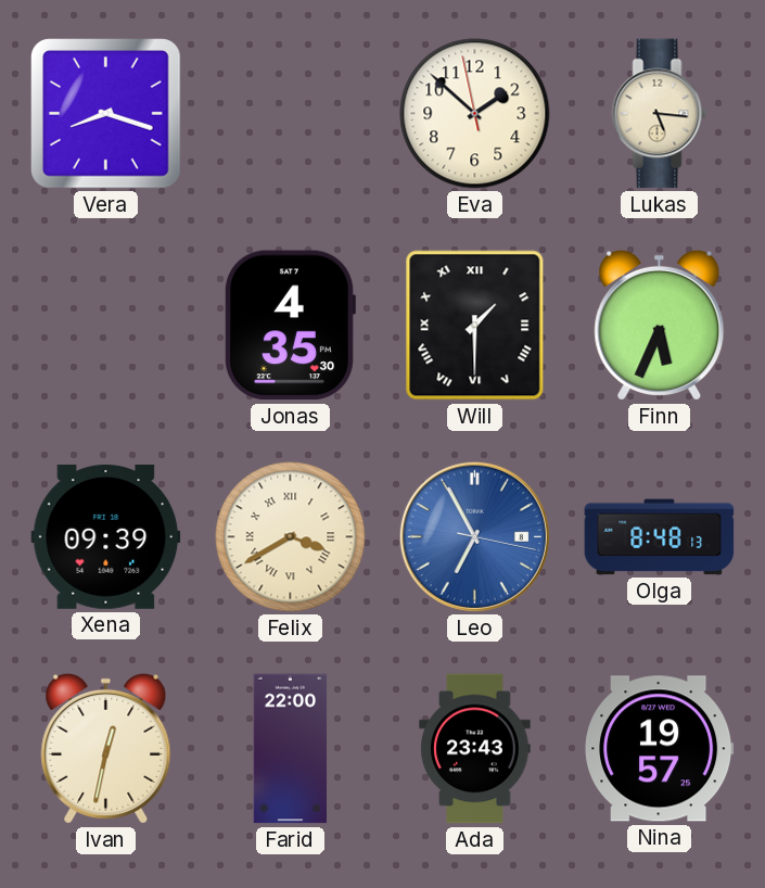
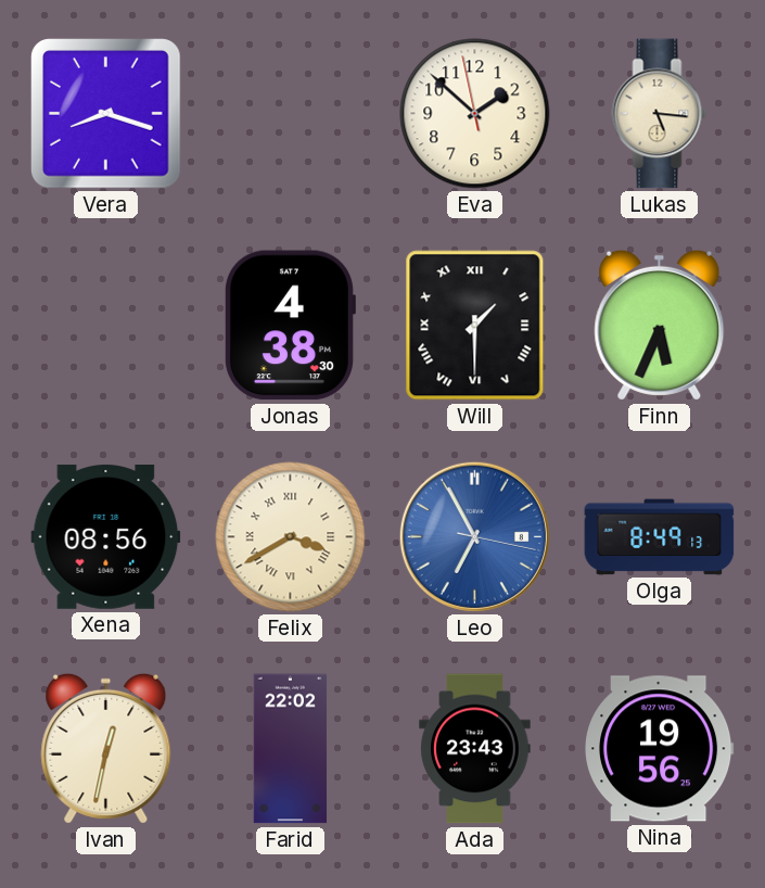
Jonas: 4:35 -> 4:38
Xena: 09:39 -> 08:56
Olga: 8:48 -> 8:49
Farid: 22:00 -> 22:02
Nina: 19:57 -> 19:56
